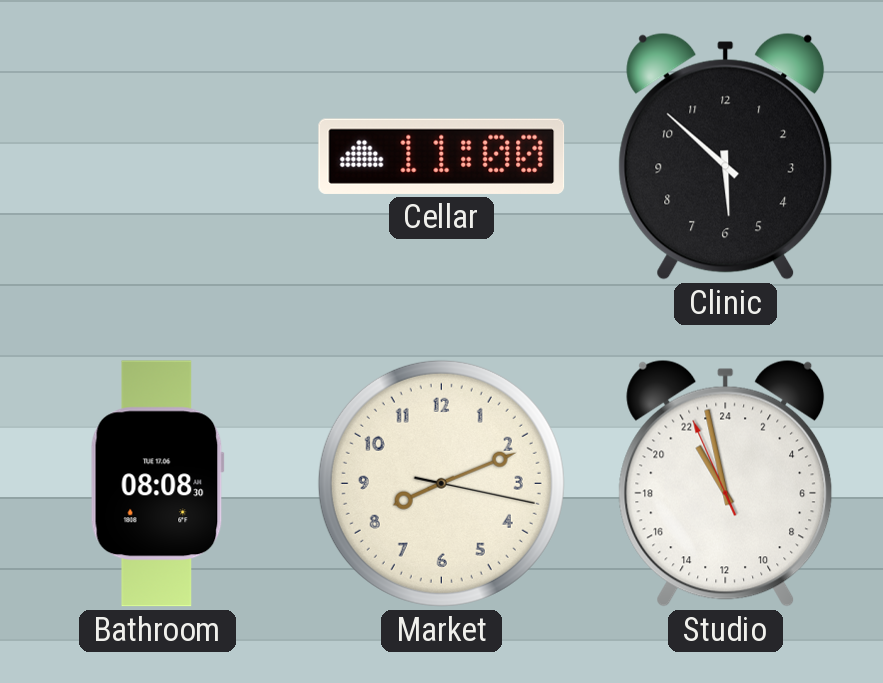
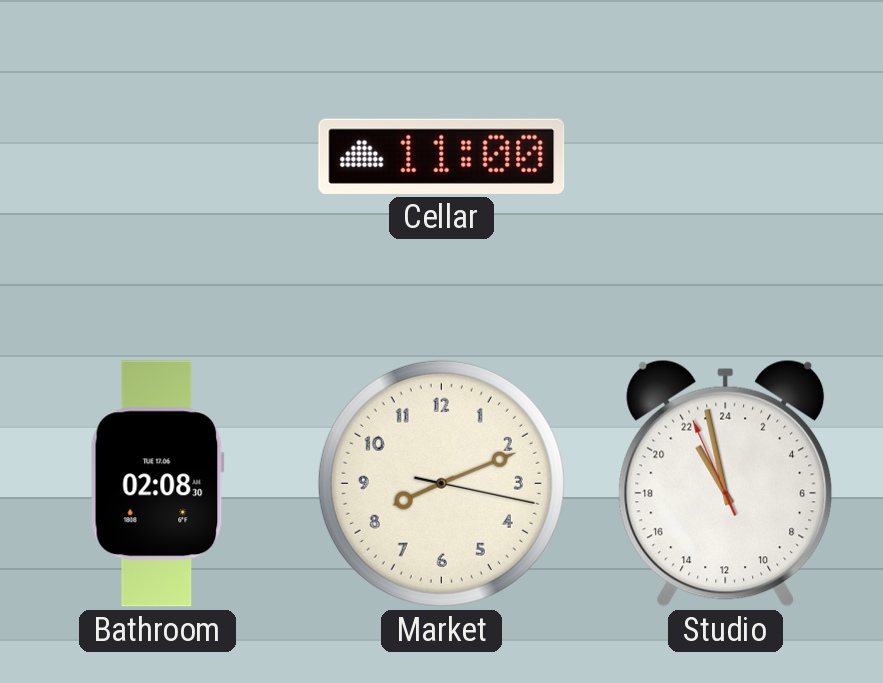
Clinic: 5:52 -> none
Bathroom: 08:08 -> 02:08
